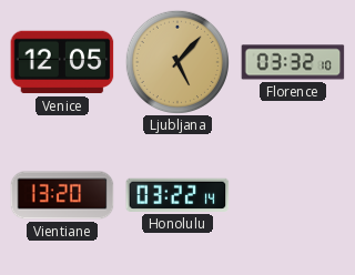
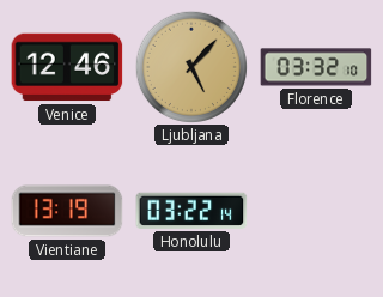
Venice: 12:05 -> 12:46
Vientiane: 13:20 -> 13:19
